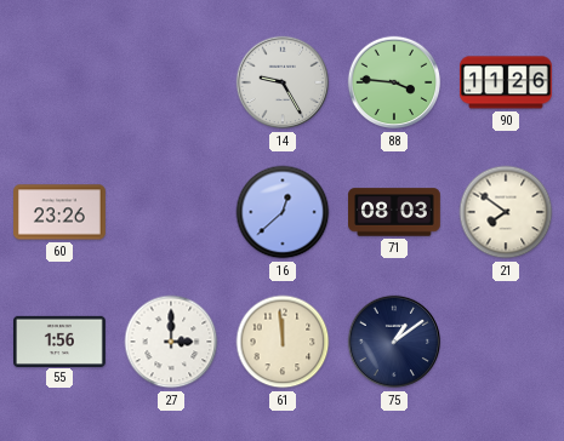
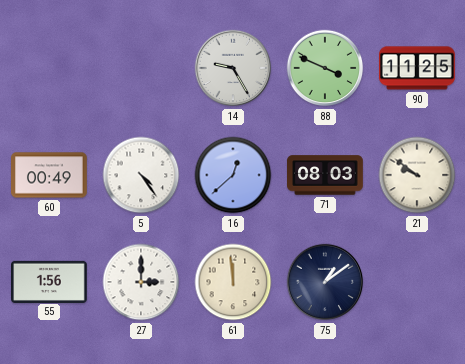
88: 3:46 -> 3:49
90: 11:26 -> 11:25
60: 23:26 -> 00:49
5: none -> 4:24
21: 7:51 -> 9:51
